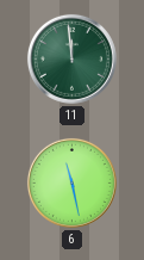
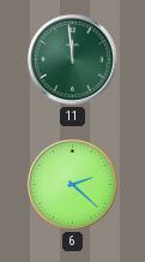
6: 11:28 -> 2:22
